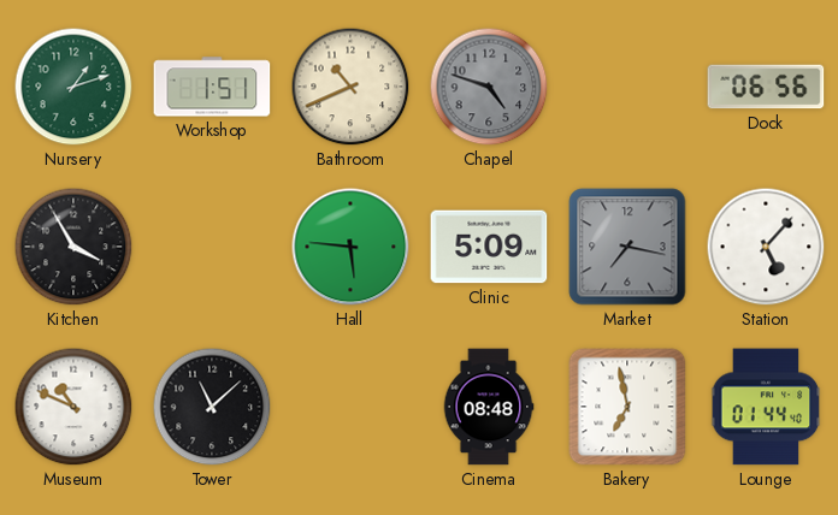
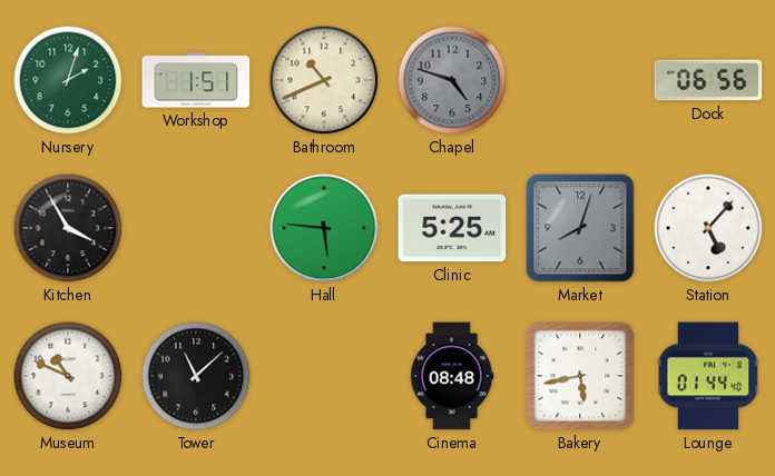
Nursery: 1:12 -> 2:03
Clinic: 5:09 -> 5:25
Market: 7:17 -> 8:03
Bakery: 6:58 -> 5:43
